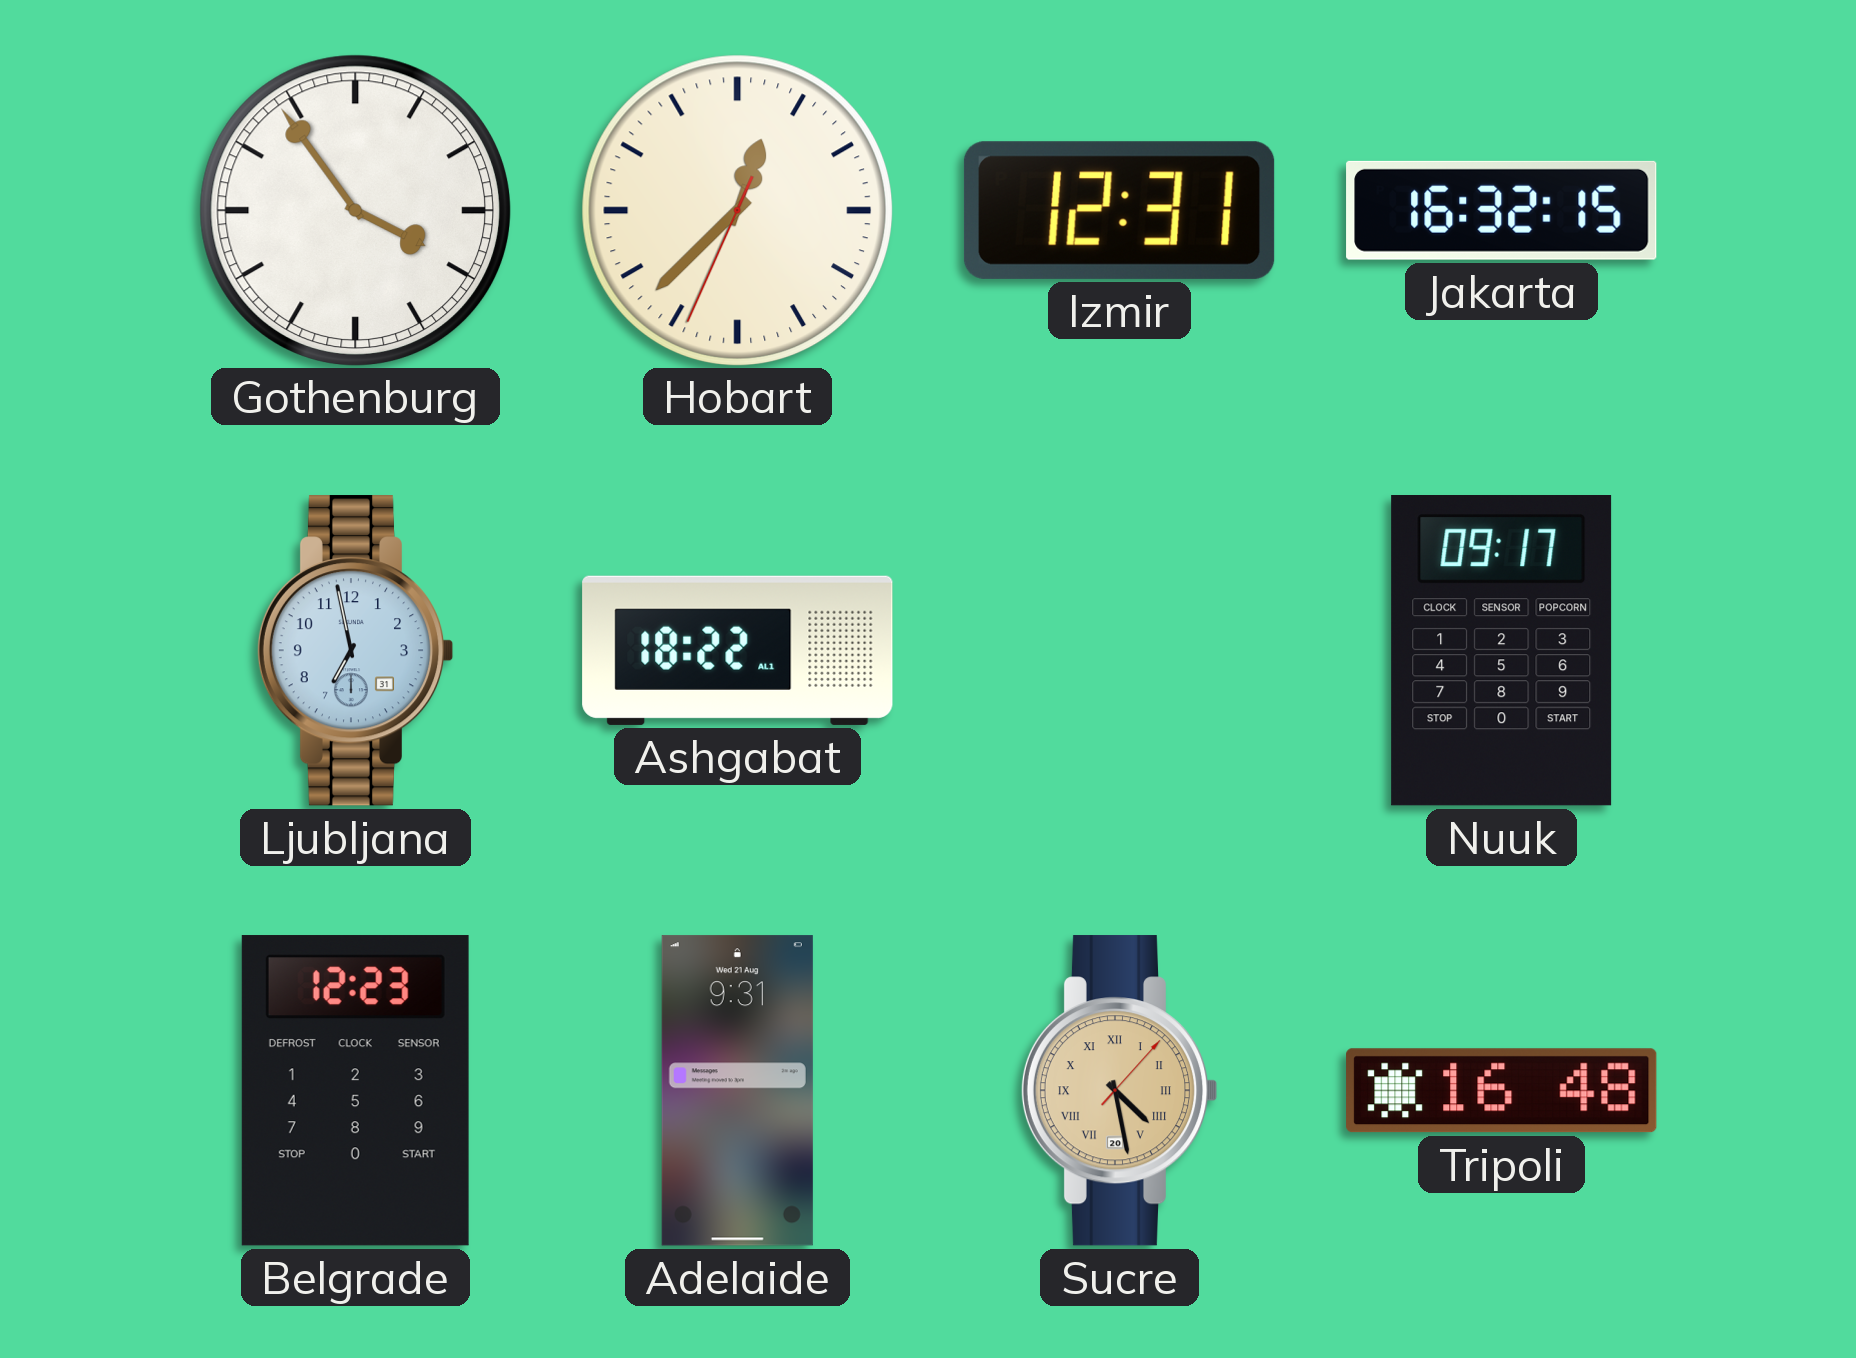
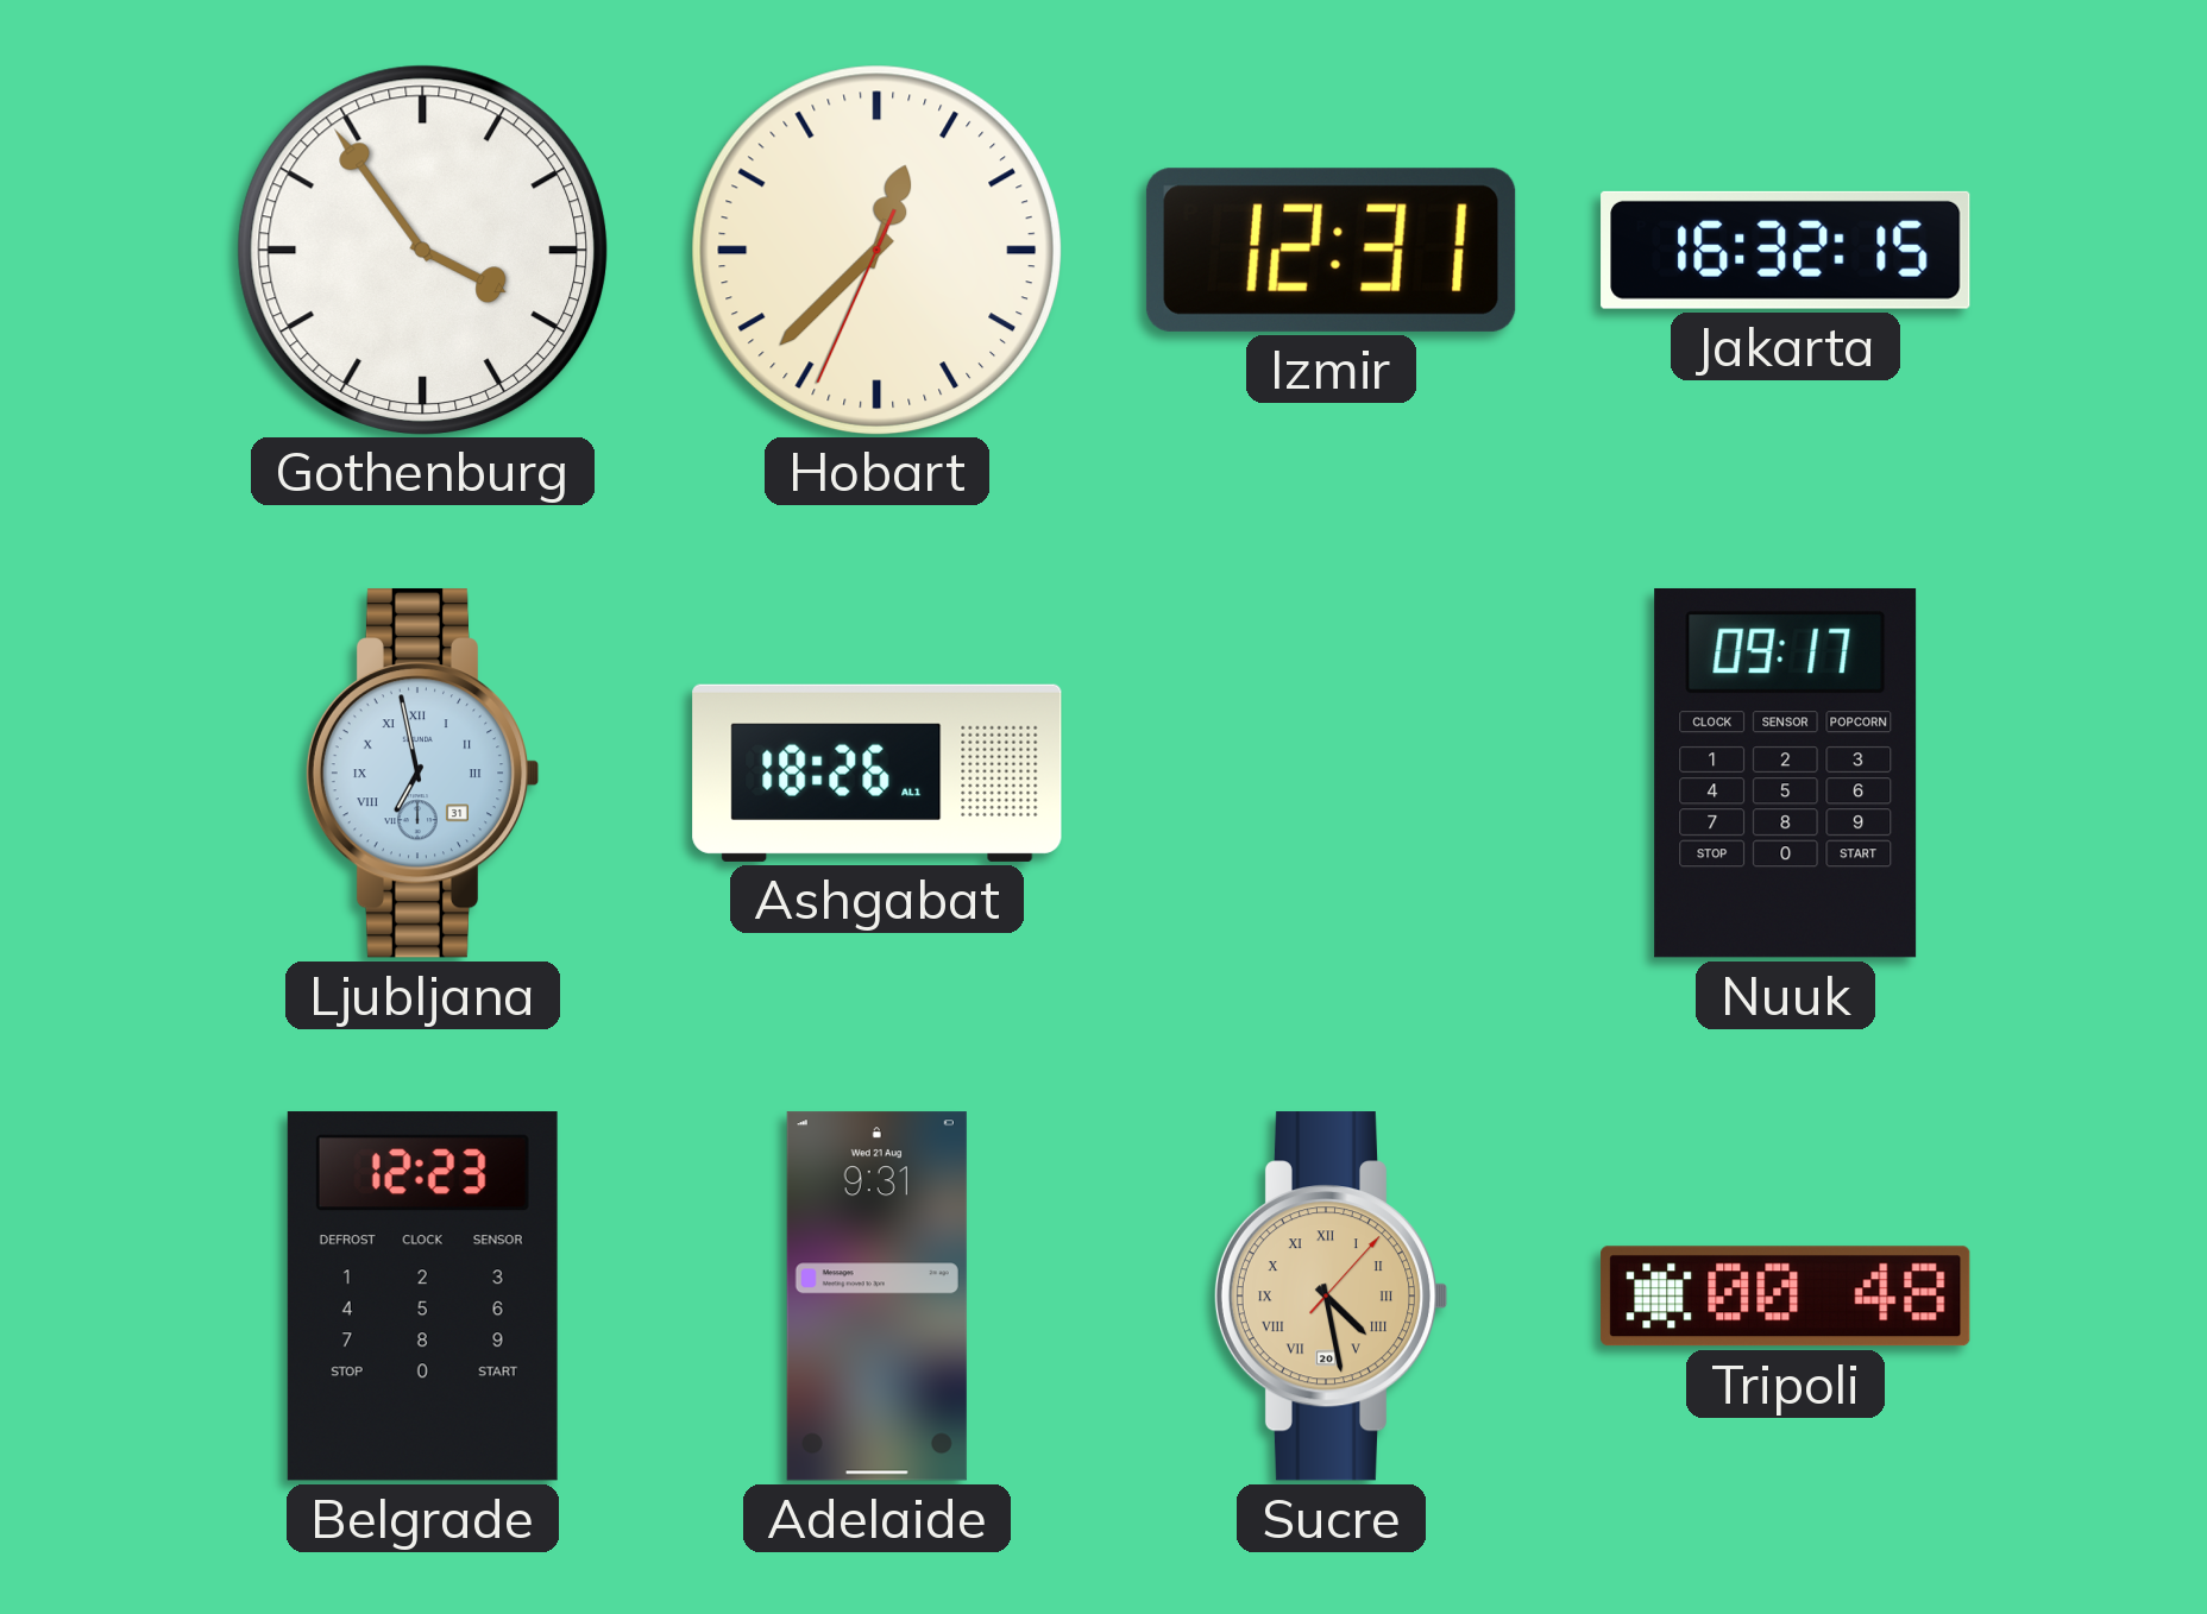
Ljubljana numerals: Arabic -> Roman
Ashgabat: 18:22 -> 18:26
Tripoli: 16:48 -> 00:48
